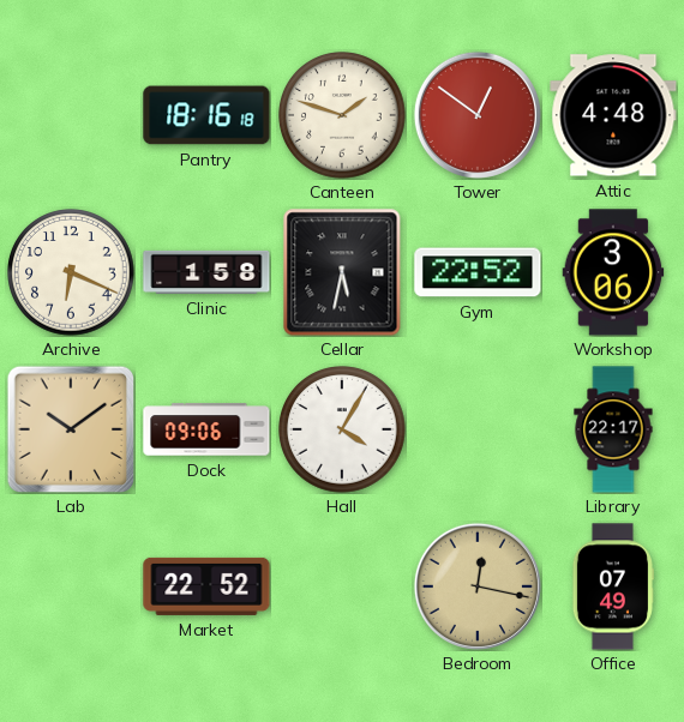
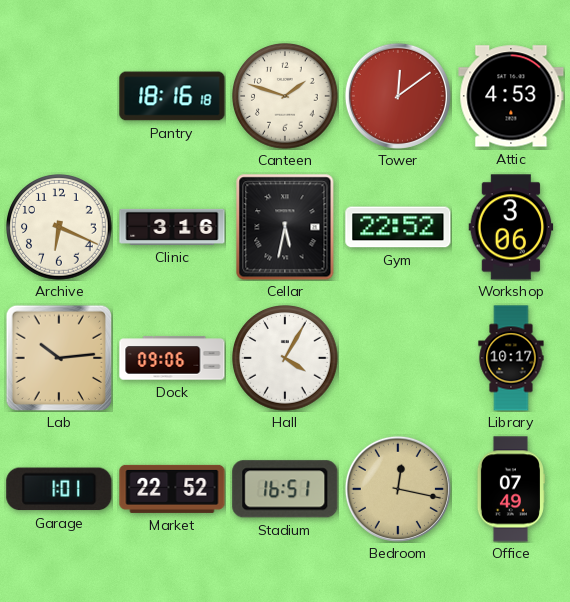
Tower: 12:51 -> 12:09
Attic: 4:48 -> 4:53
Clinic: 1:58 -> 3:16
Lab: 10:09 -> 10:14
Library: 22:17 -> 10:17
Garage: none -> 1:01
Stadium: none -> 16:51
